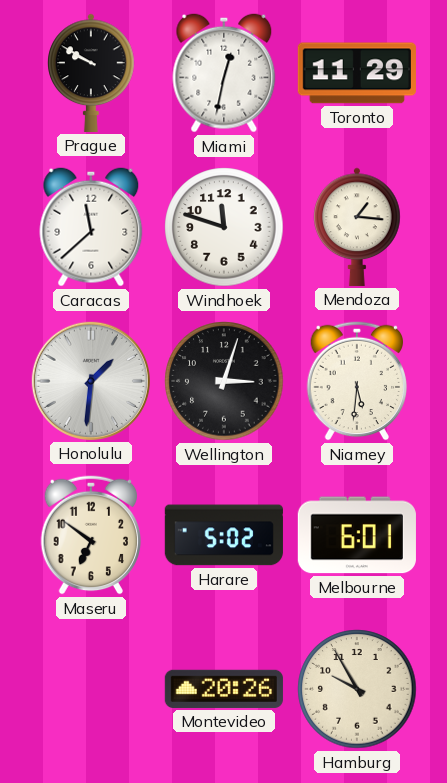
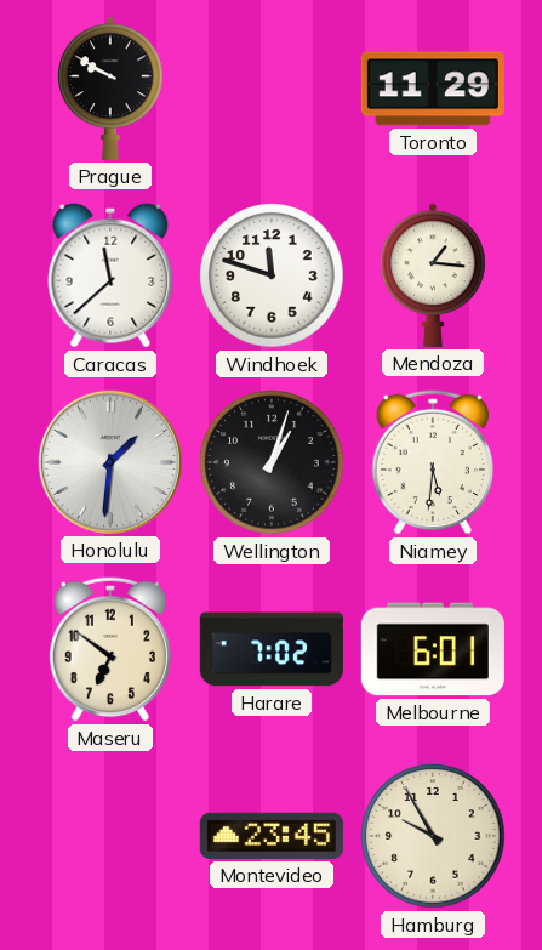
Miami: 12:32 -> none
Wellington: 3:03 -> 1:03
Harare: 5:02 -> 7:02
Montevideo: 20:26 -> 23:45
